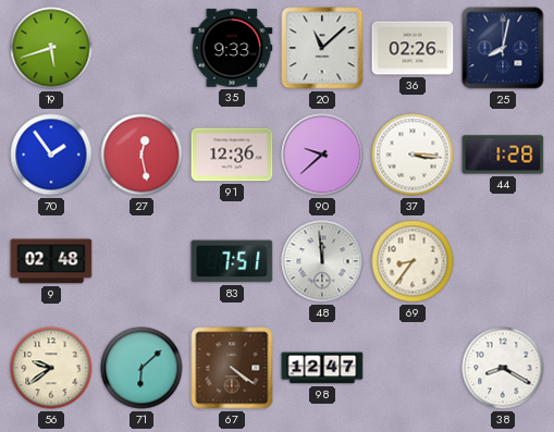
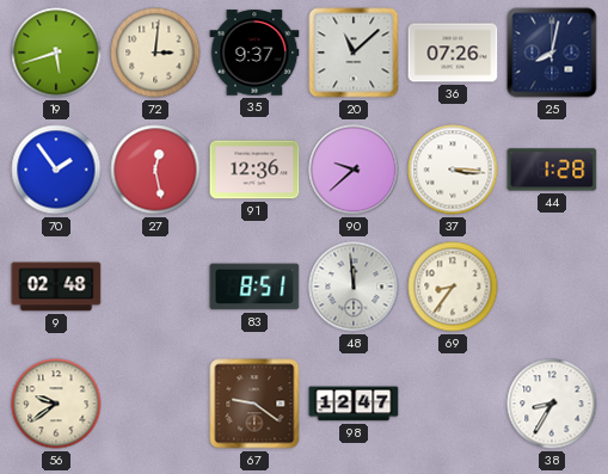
72: none -> 3:01
35: 9:33 -> 9:37
36: 02:26 -> 07:26
83: 7:51 -> 8:51
71: 6:08 -> none
67: 4:21 -> 9:21
38: 8:20 -> 8:35
